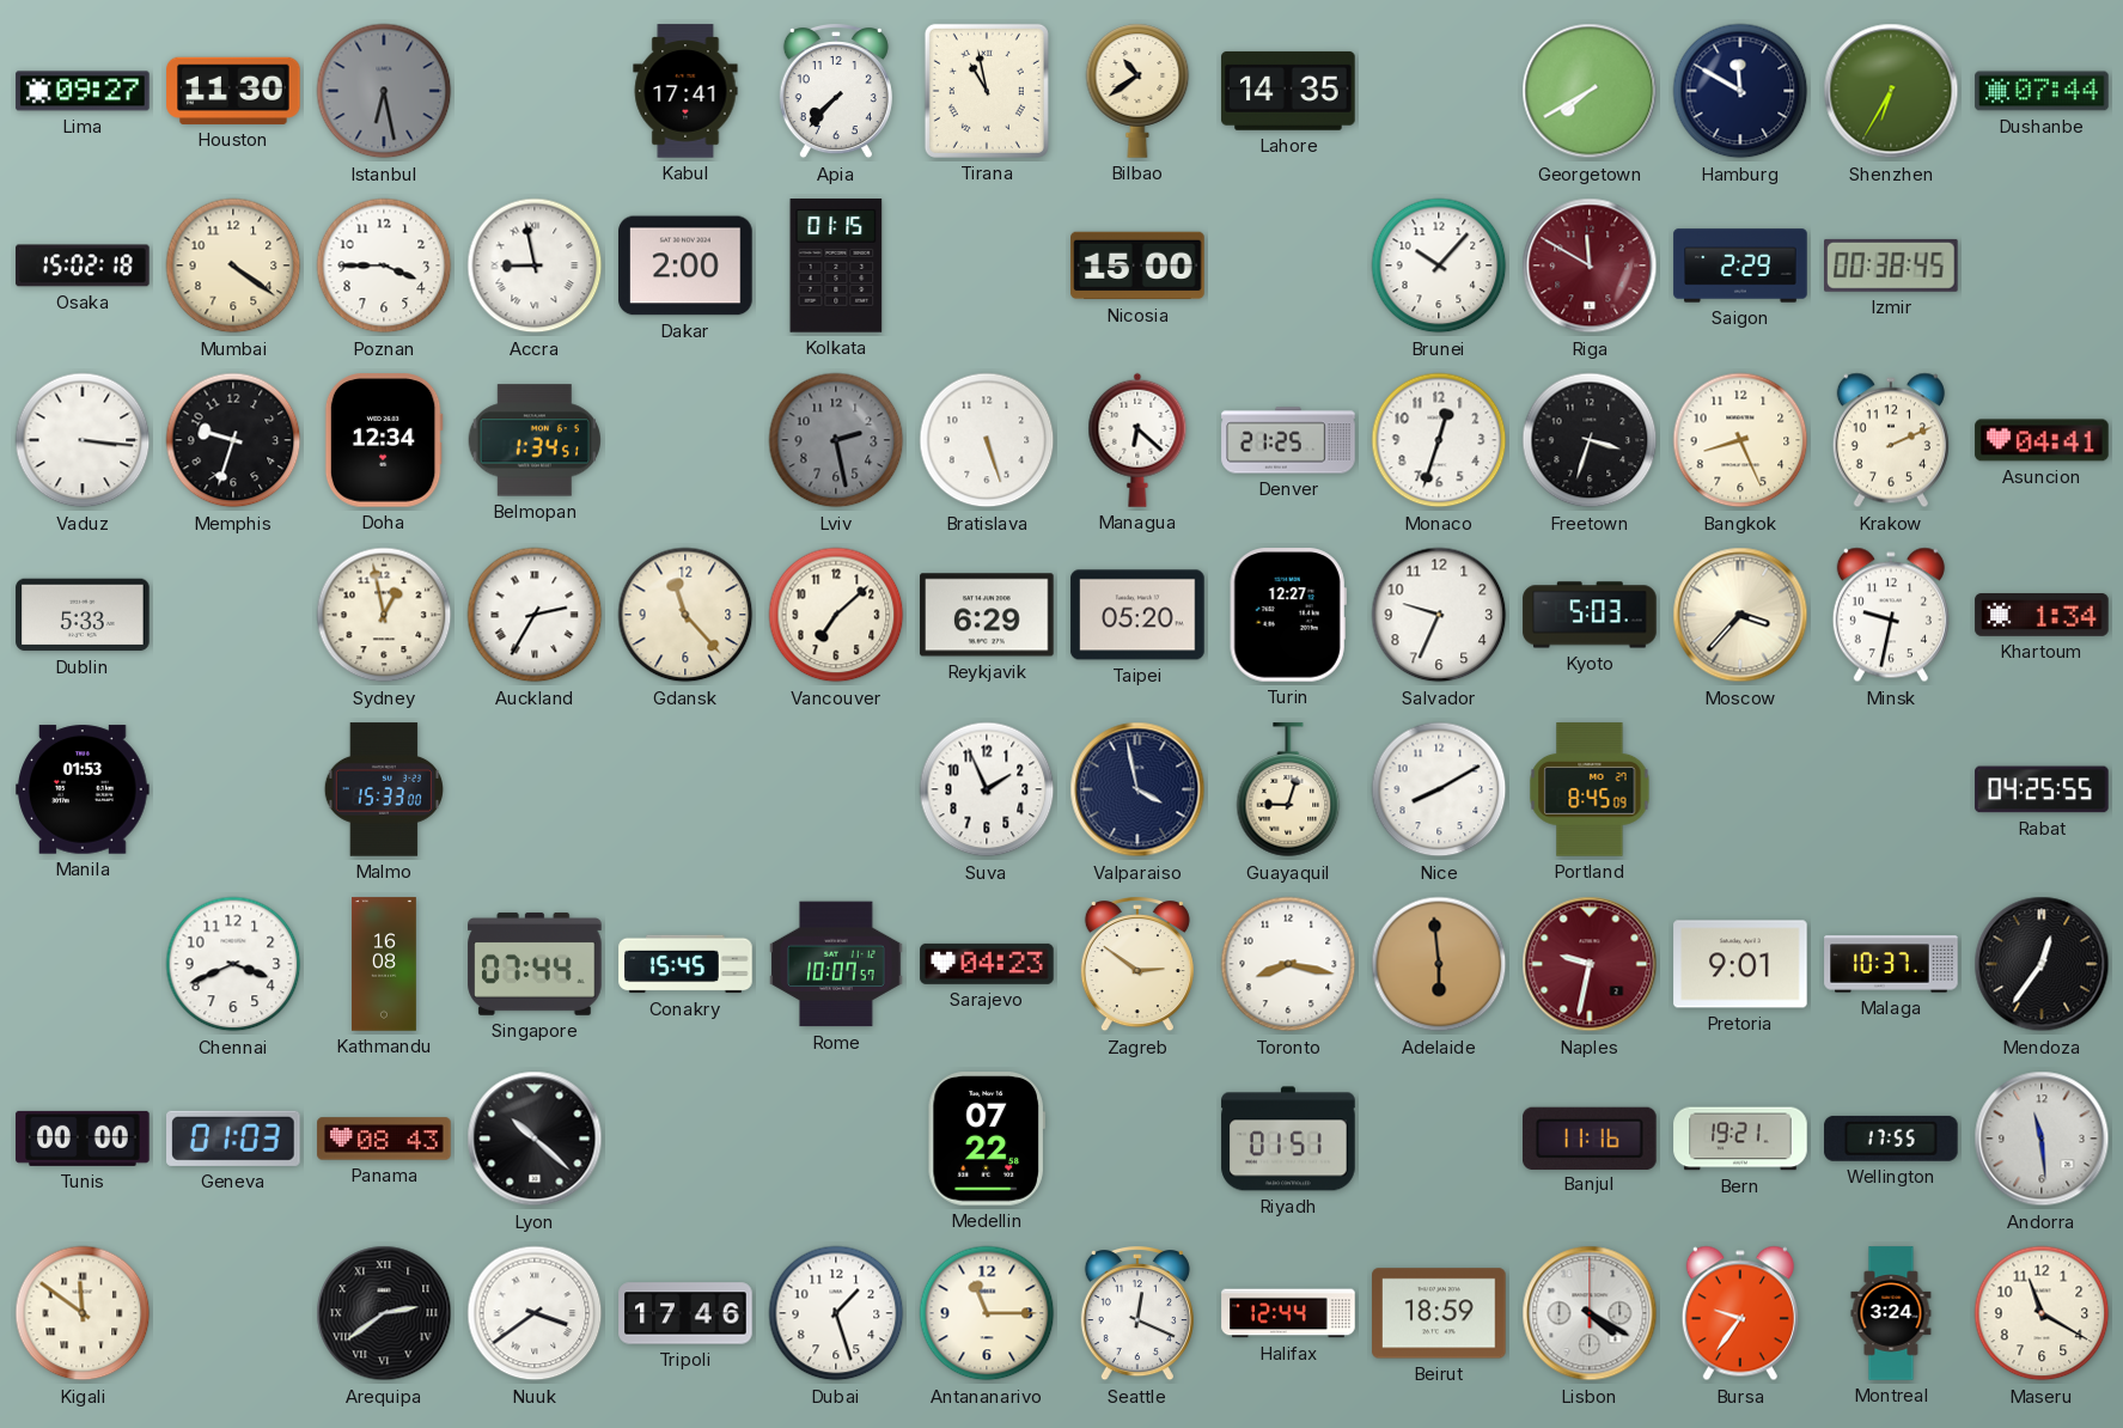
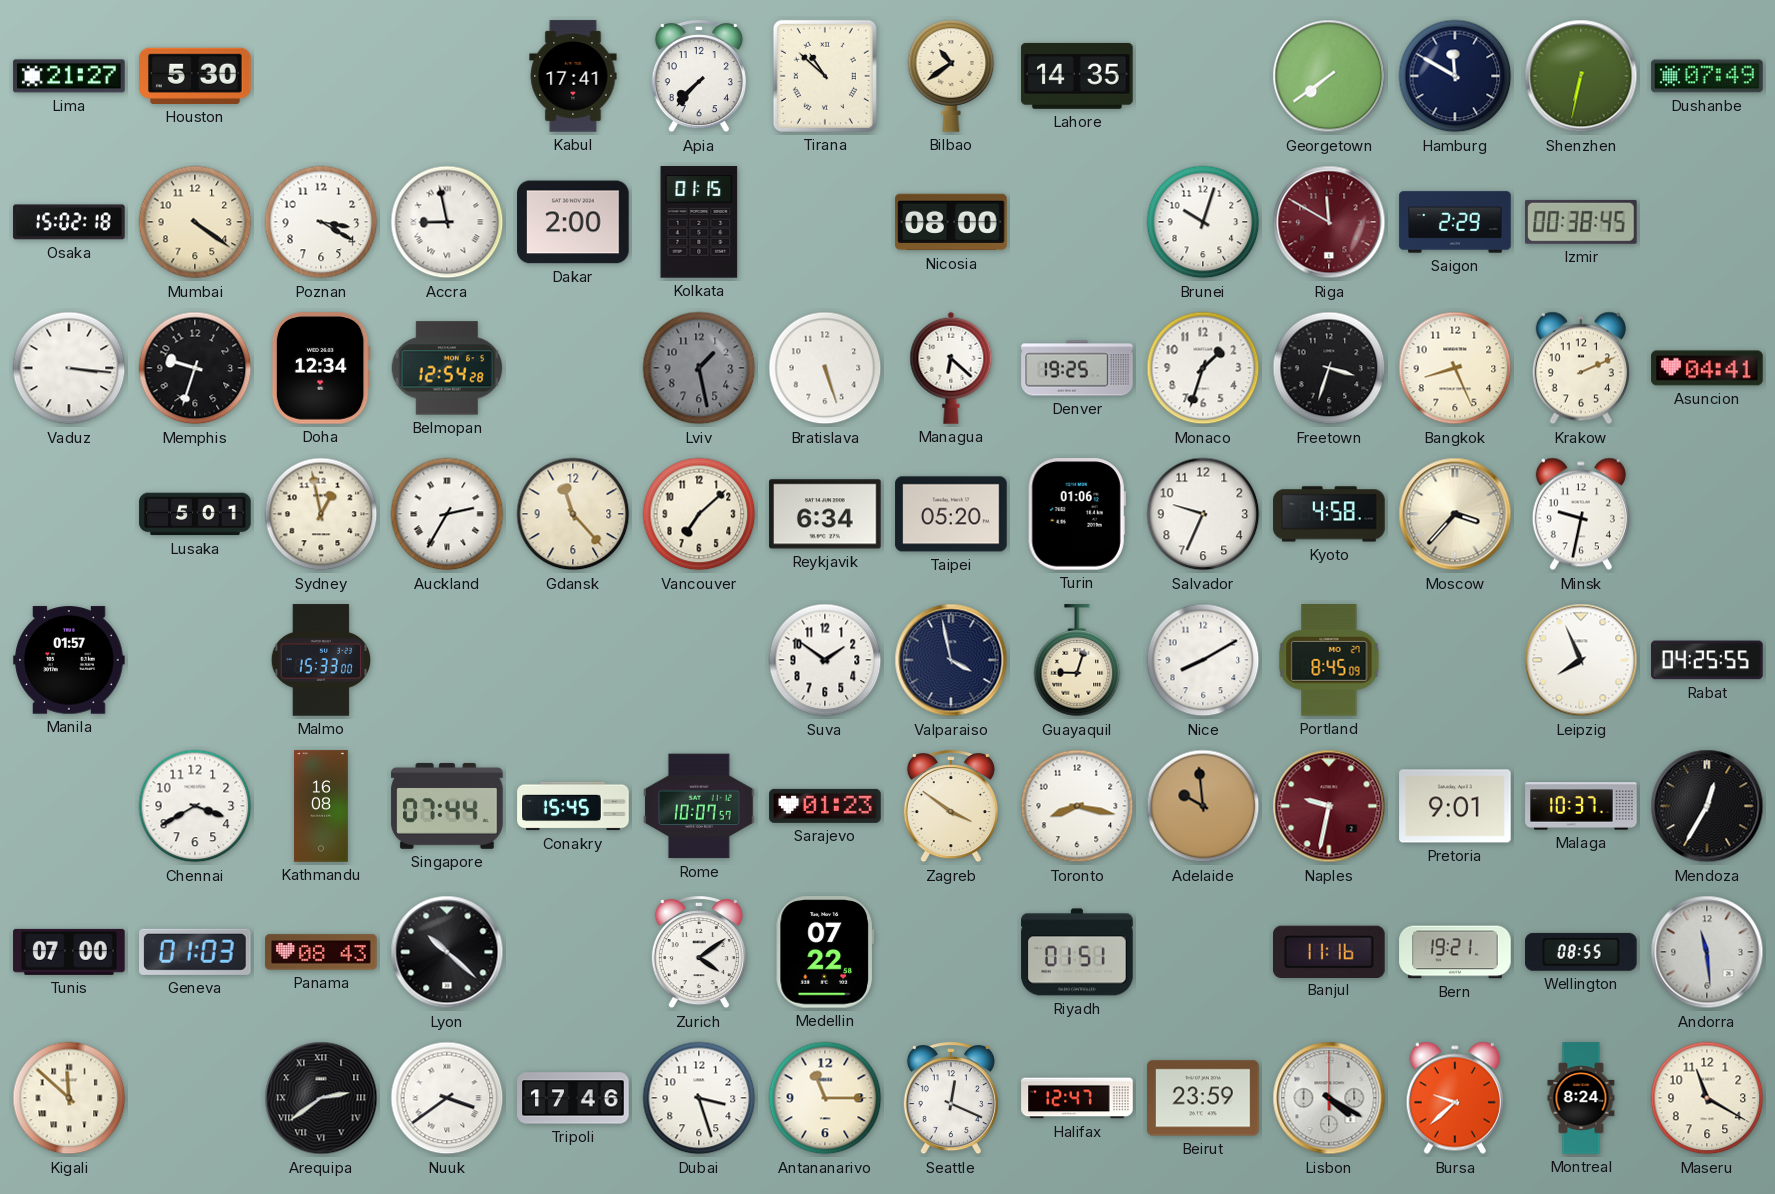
Lima: 09:27 -> 21:27
Houston: 11:30 -> 5:30
Istanbul: 6:28 -> none
Tirana: 10:58 -> 10:52
Georgetown: 7:40 -> 7:39
Shenzhen: 6:35 -> 6:32
Dushanbe: 07:44 -> 07:49
Poznan: 3:45 -> 3:20
Nicosia: 15:00 -> 08:00
Brunei: 10:07 -> 10:03
Belmopan: 1:34 -> 12:54
Lviv: 2:28 -> 1:28
Denver: 21:25 -> 19:25
Monaco: 12:33 -> 1:33
Dublin: 5:33 -> none
Lusaka: none -> 5:01
Reykjavik: 6:29 -> 6:34
Turin: 12:27 -> 01:06
Kyoto: 5:03 -> 4:58
Khartoum: 1:34 -> none
Manila: 01:53 -> 01:57
Suva: 1:56 -> 1:51
Leipzig: none -> 7:56
Chennai: 3:41 -> 3:40
Sarajevo: 04:23 -> 01:23
Zagreb: 2:51 -> 3:51
Adelaide: 5:59 -> 9:59
Mendoza: 12:36 -> 12:35
Tunis: 00:00 -> 07:00
Zurich: none -> 4:09
Wellington: 17:55 -> 08:55
Kigali: 11:51 -> 11:52
Dubai: 1:27 -> 3:27
Halifax: 12:44 -> 12:47
Beirut: 18:59 -> 23:59
Bursa: 9:36 -> 9:38
Montreal: 3:24 -> 8:24
